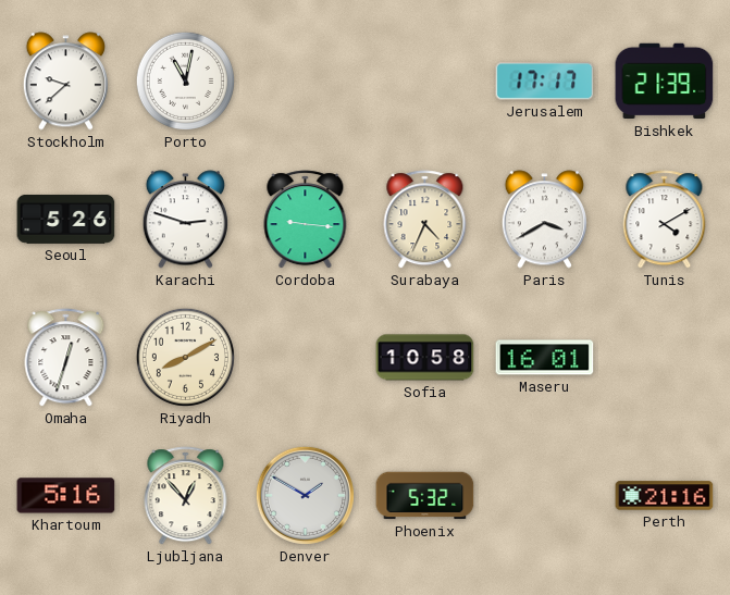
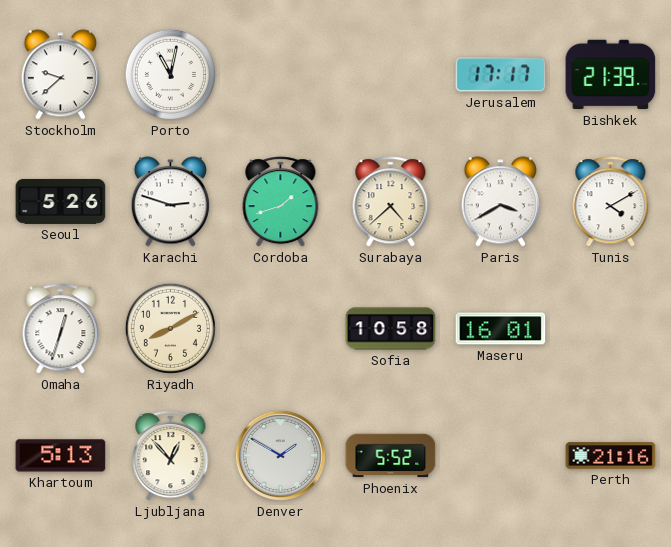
Cordoba: 9:16 -> 1:42
Surabaya: 4:34 -> 4:38
Khartoum: 5:16 -> 5:13
Phoenix: 5:32 -> 5:52
